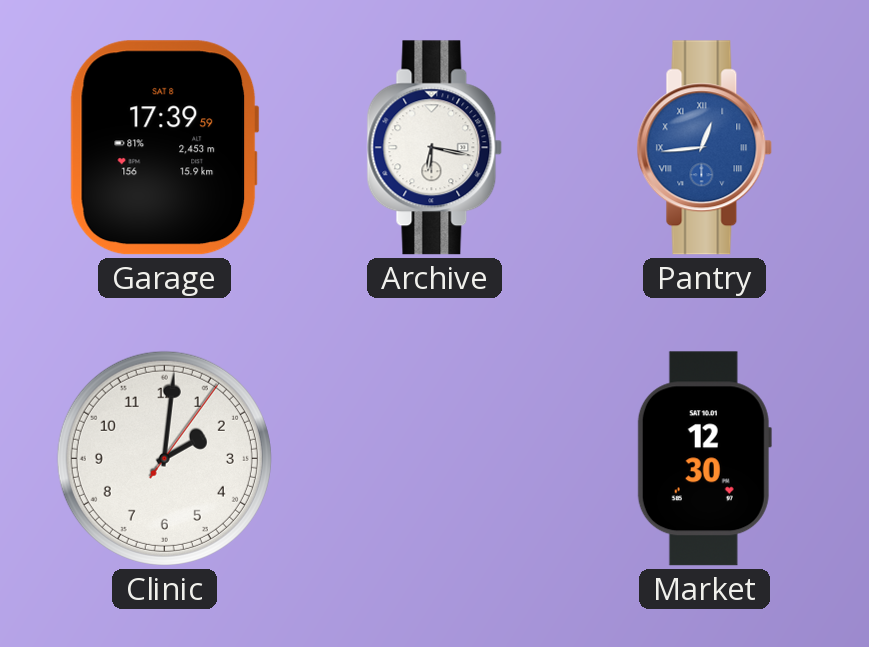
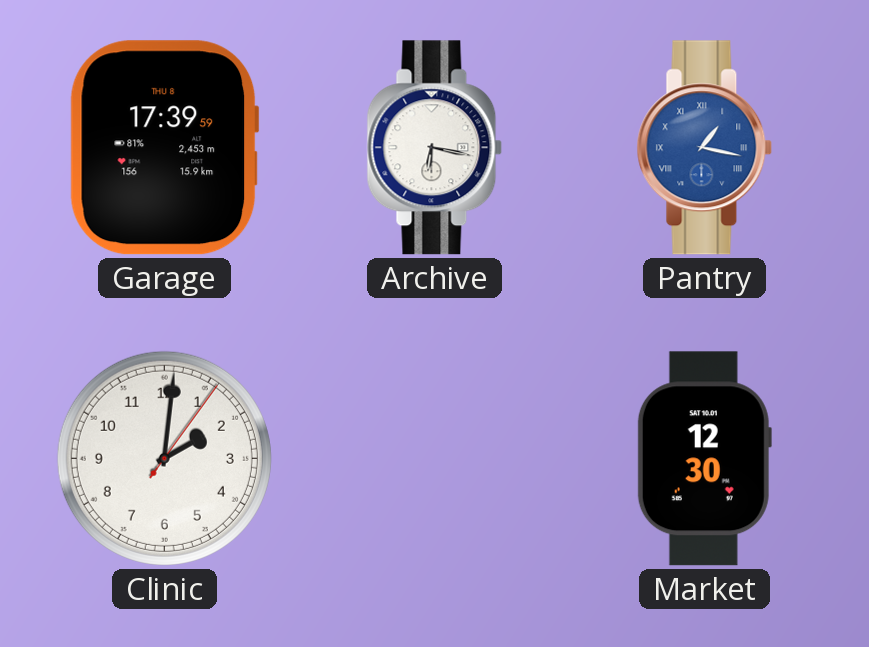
Garage date: SAT 8 -> THU 8
Pantry: 12:44 -> 1:17
